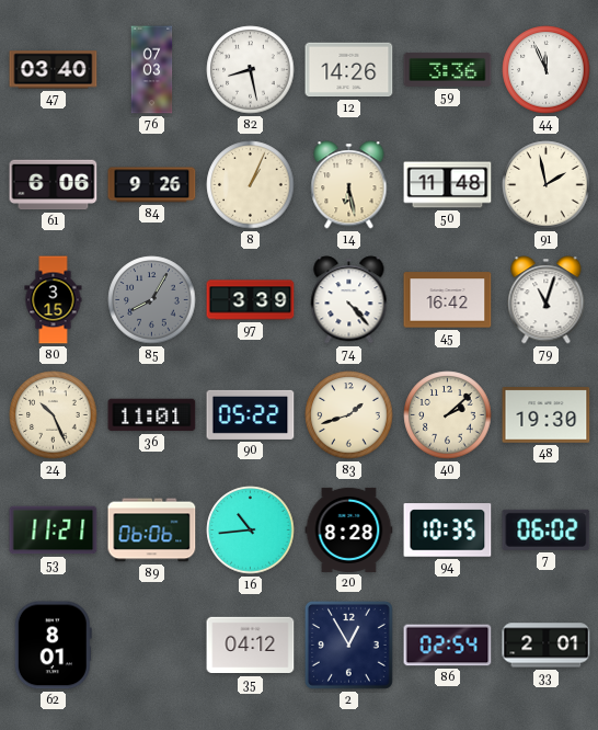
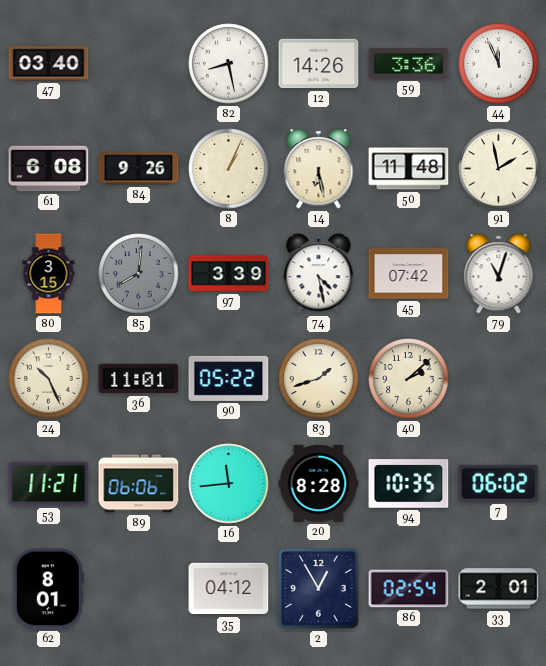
76: 07:03 -> none
61: 6:06 -> 6:08
85: 8:05 -> 8:01
74: 4:23 -> 4:28
45: 16:42 -> 07:42
48: 19:30 -> none
16: 10:44 -> 11:44
